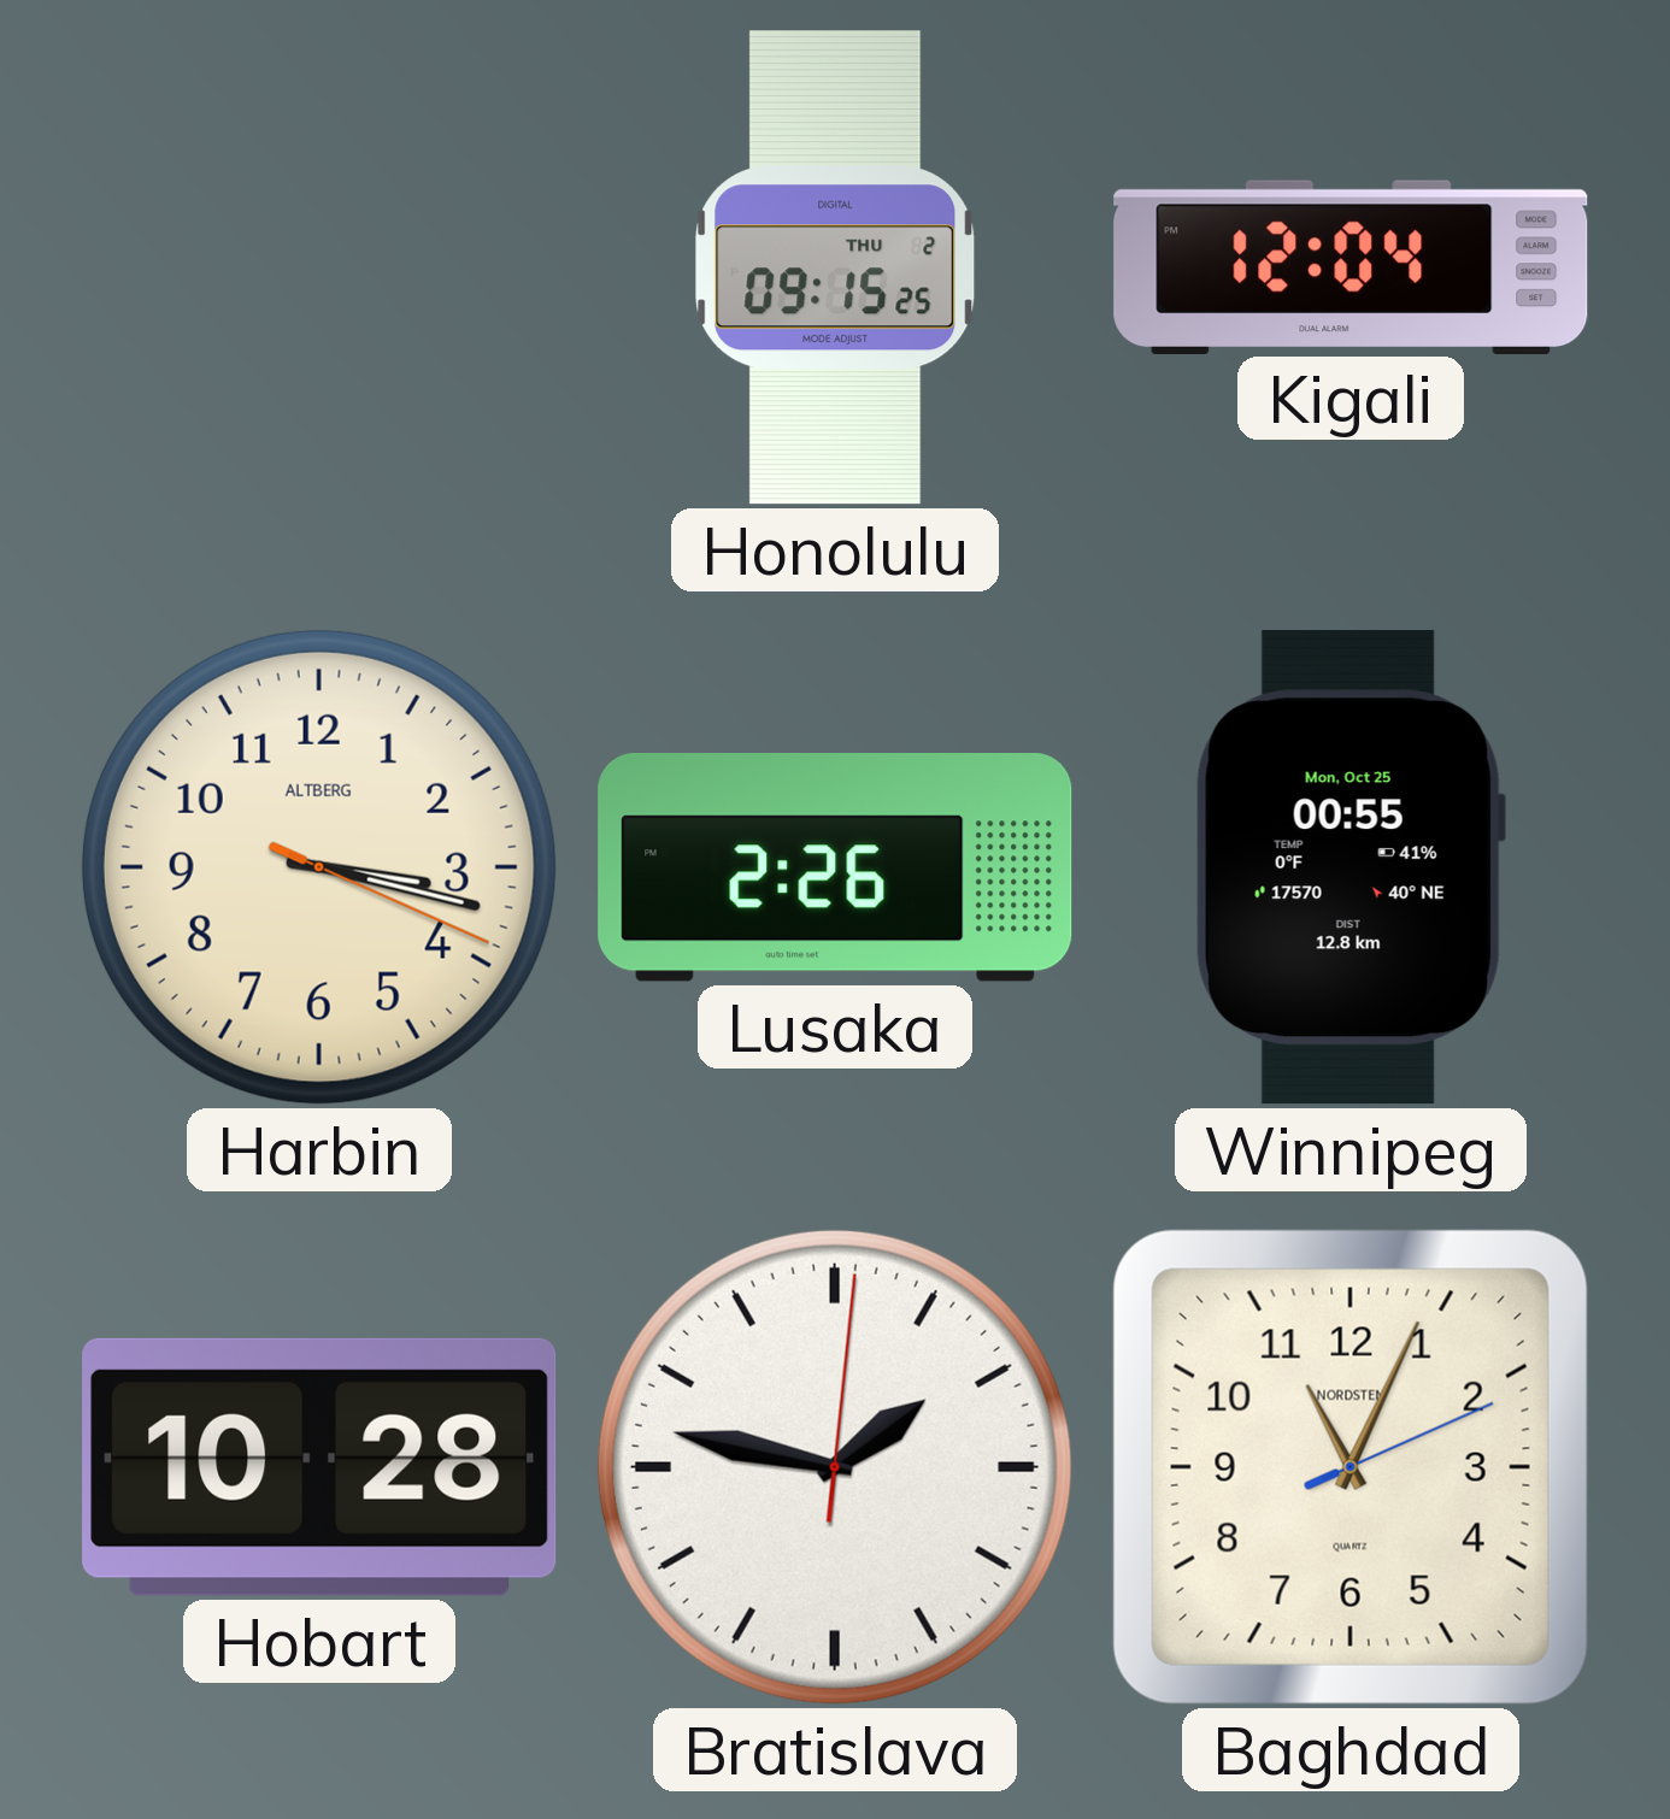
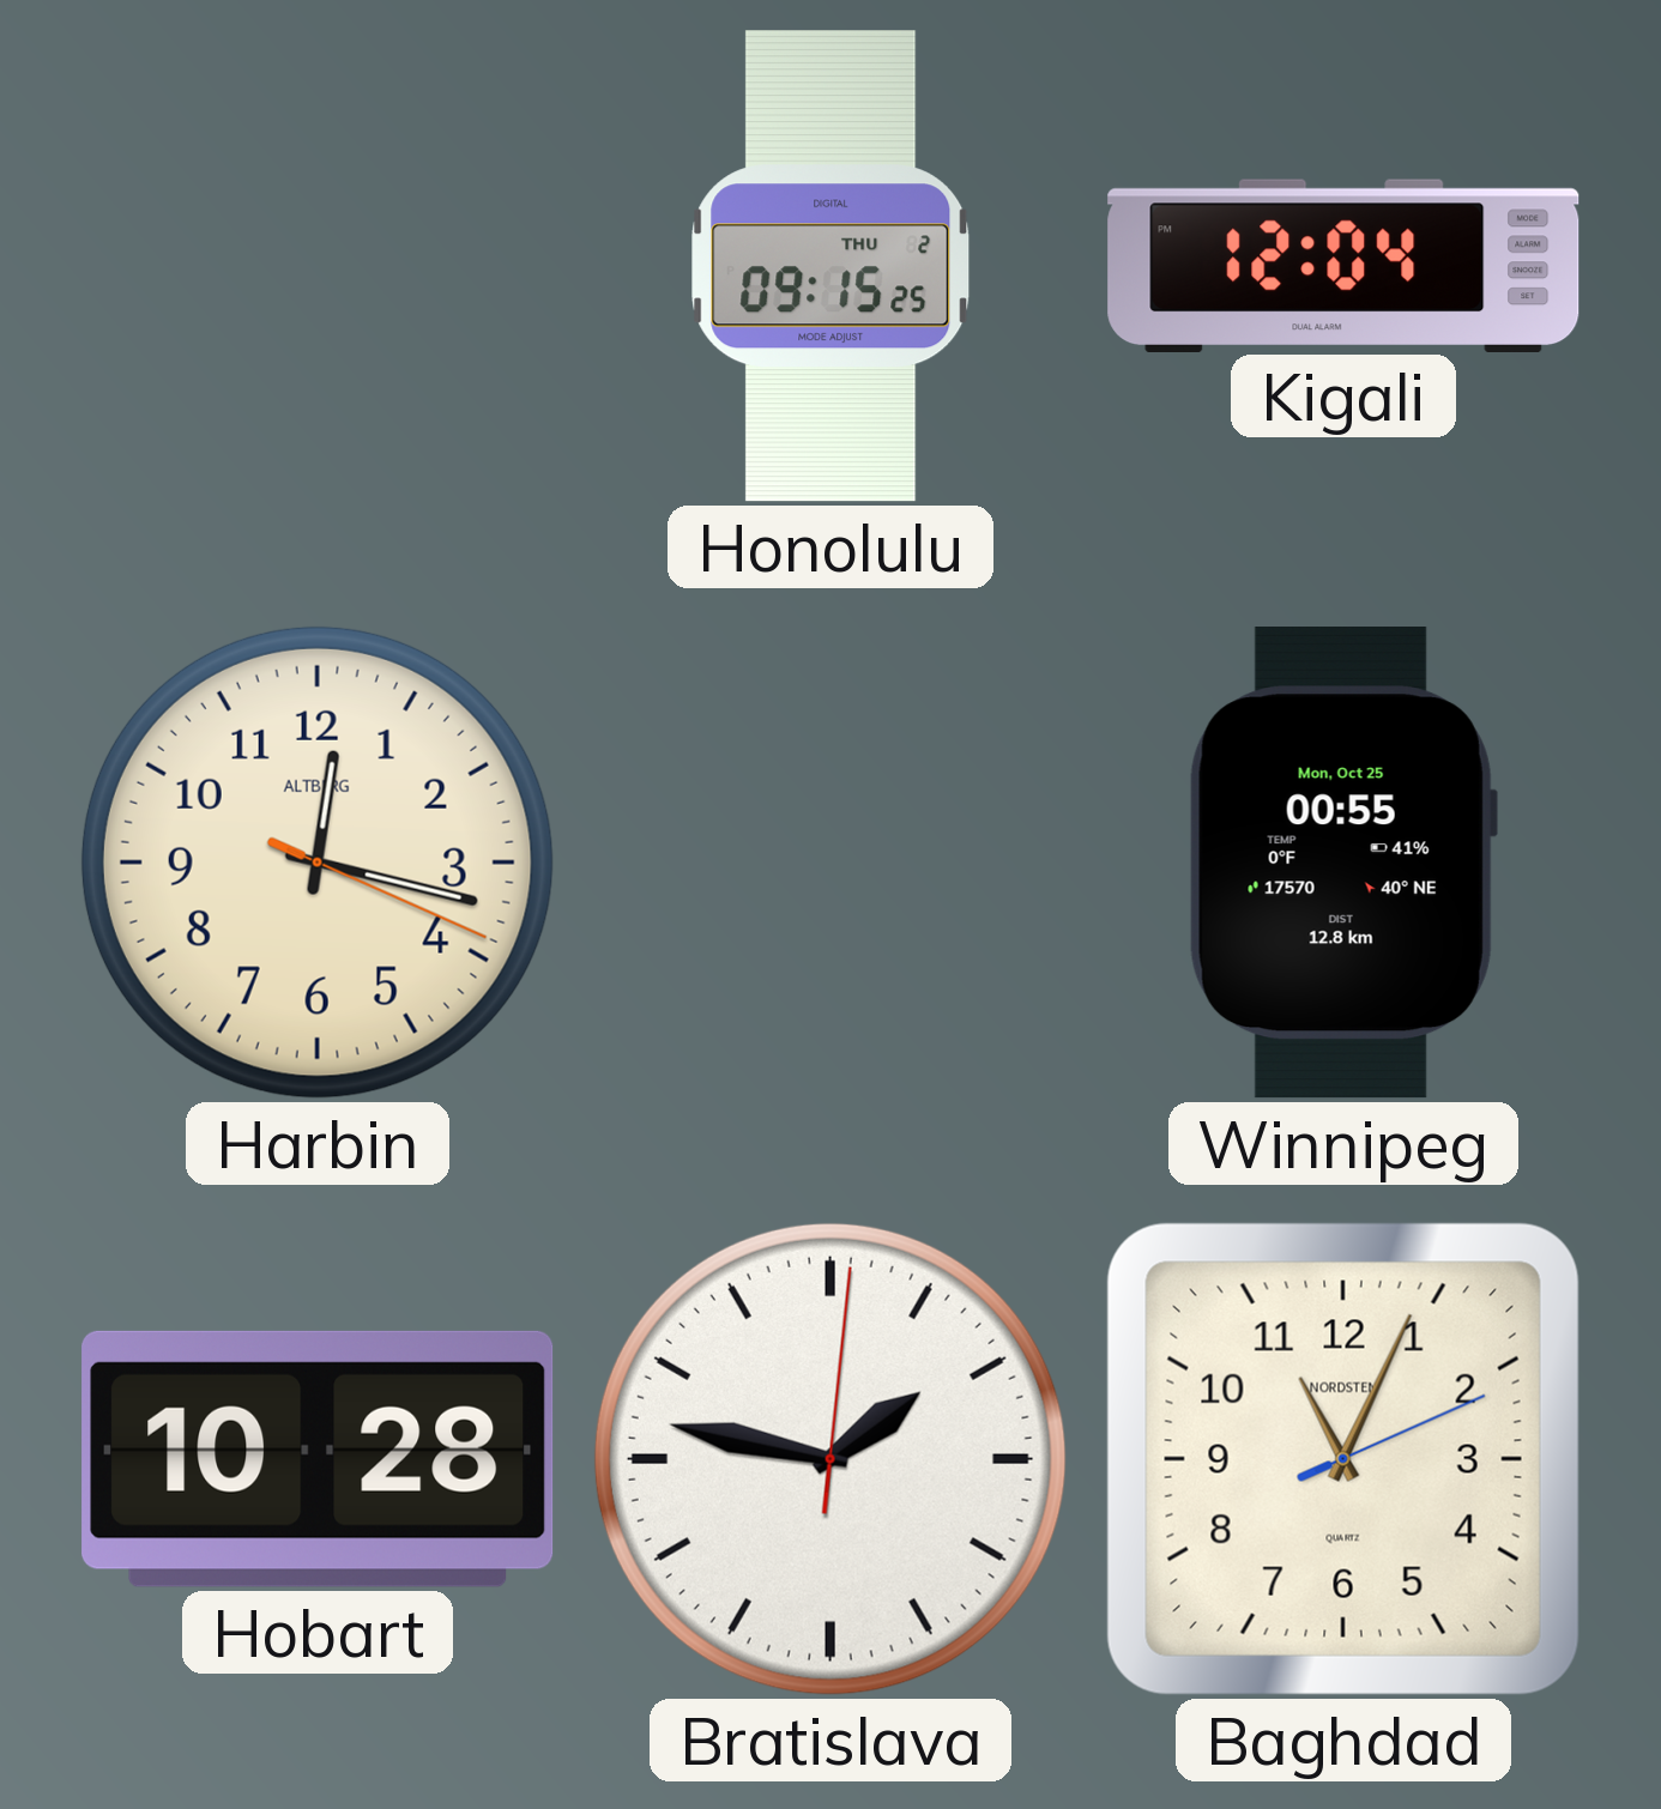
Harbin: 3:17 -> 12:17
Lusaka: 2:26 -> none
